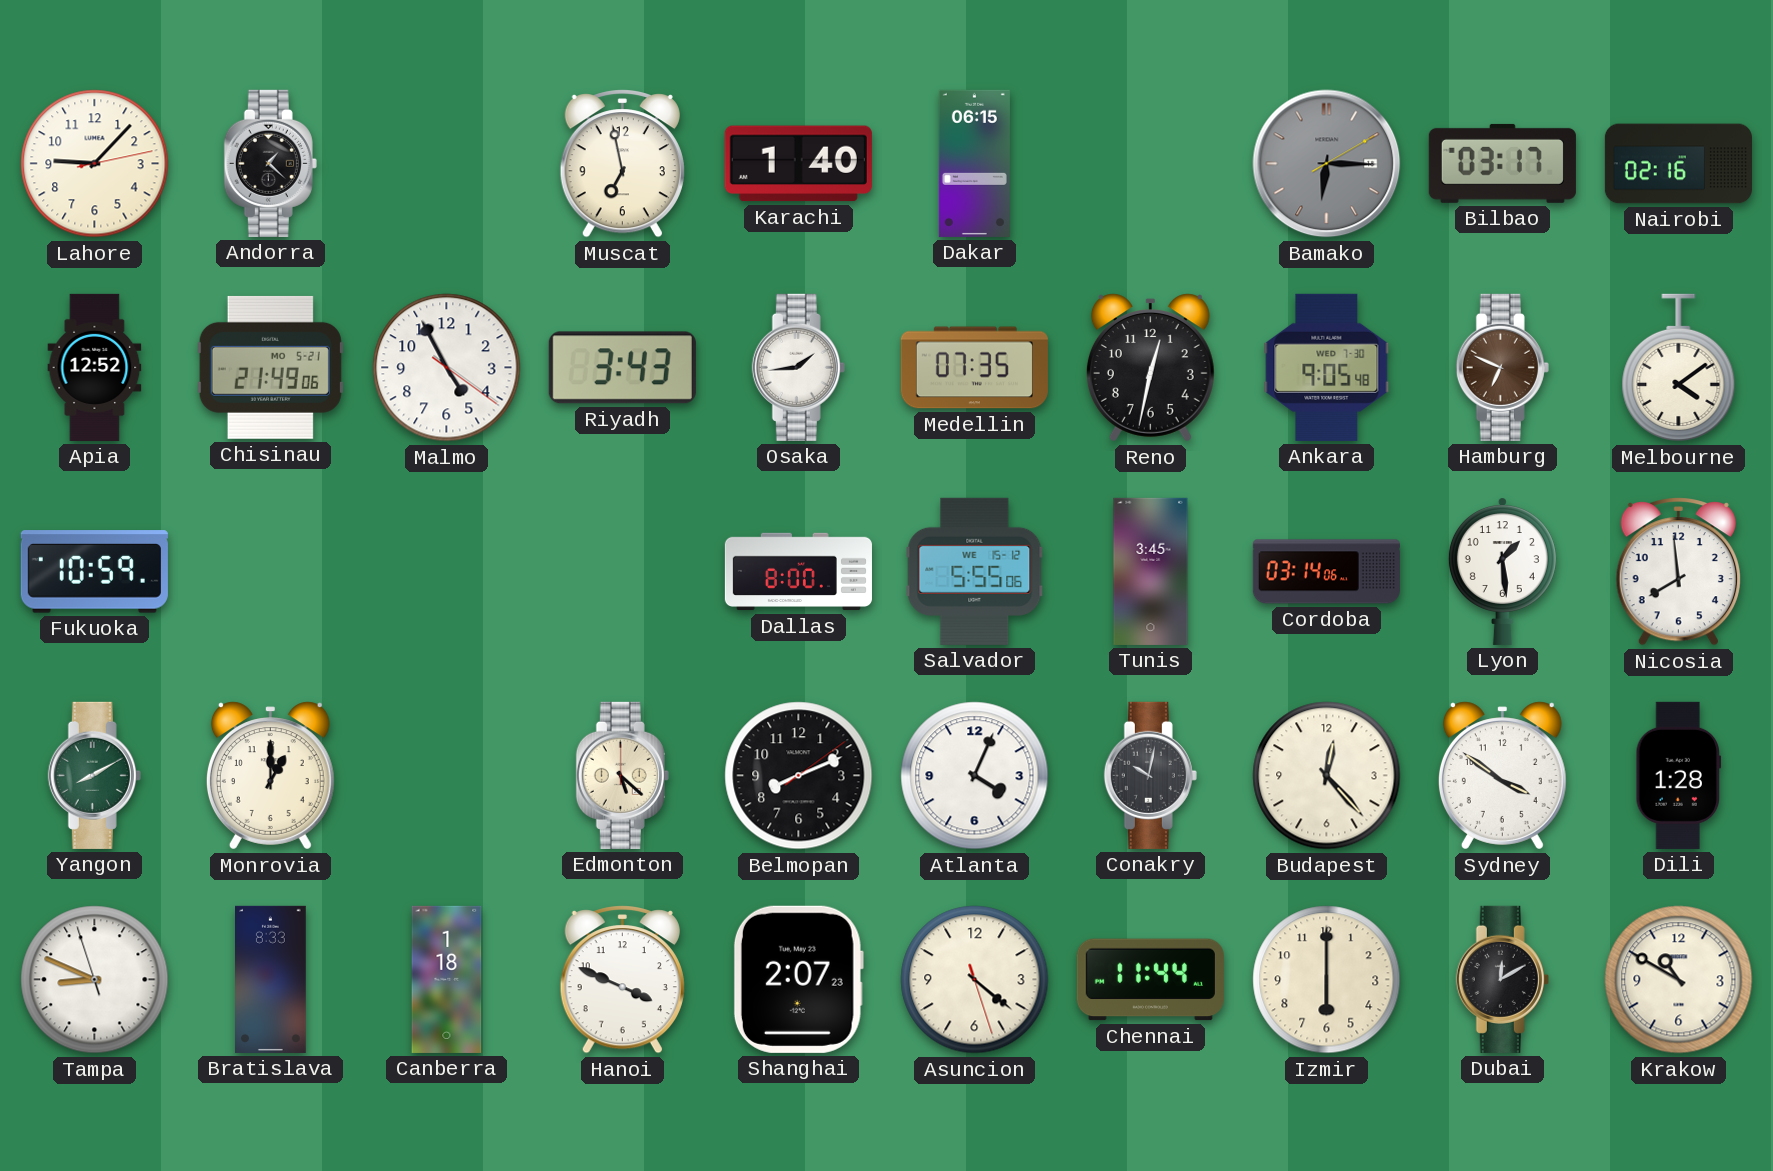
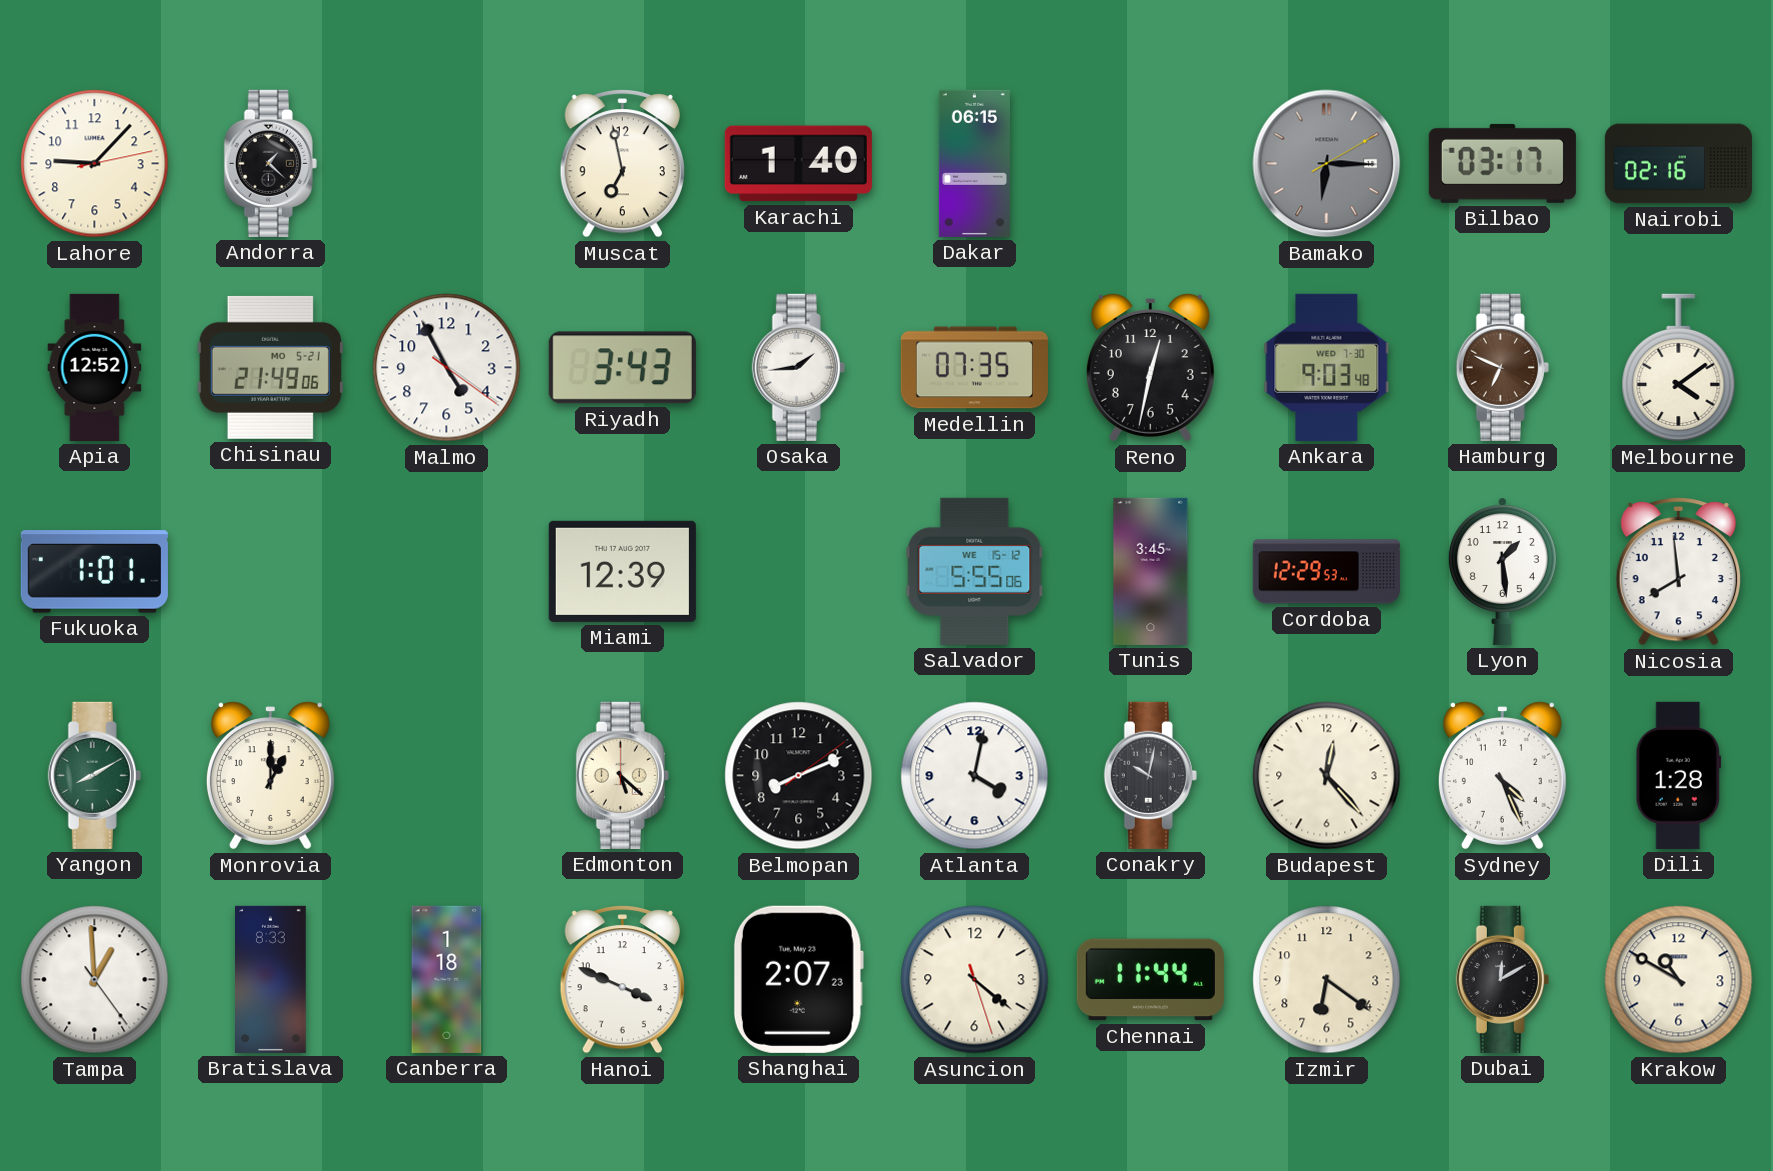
Ankara: 9:05 -> 9:03
Fukuoka: 10:59 -> 1:01
Miami: none -> 12:39
Dallas: 8:00 -> none
Cordoba: 03:14 -> 12:29
Atlanta: 4:04 -> 4:02
Sydney: 3:51 -> 4:26
Tampa: 8:48 -> 12:59
Izmir: 6:00 -> 6:21
